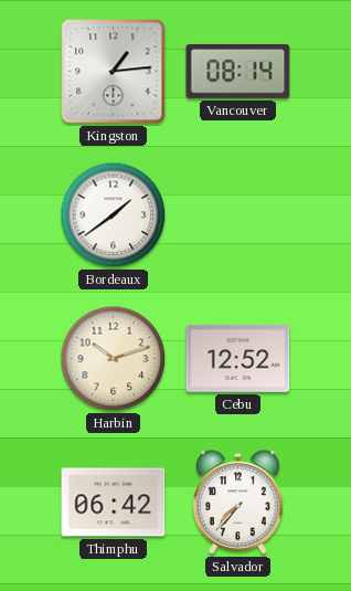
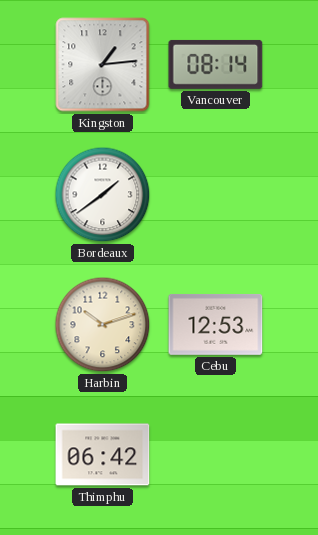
Cebu: 12:52 -> 12:53
Salvador: 7:37 -> none
